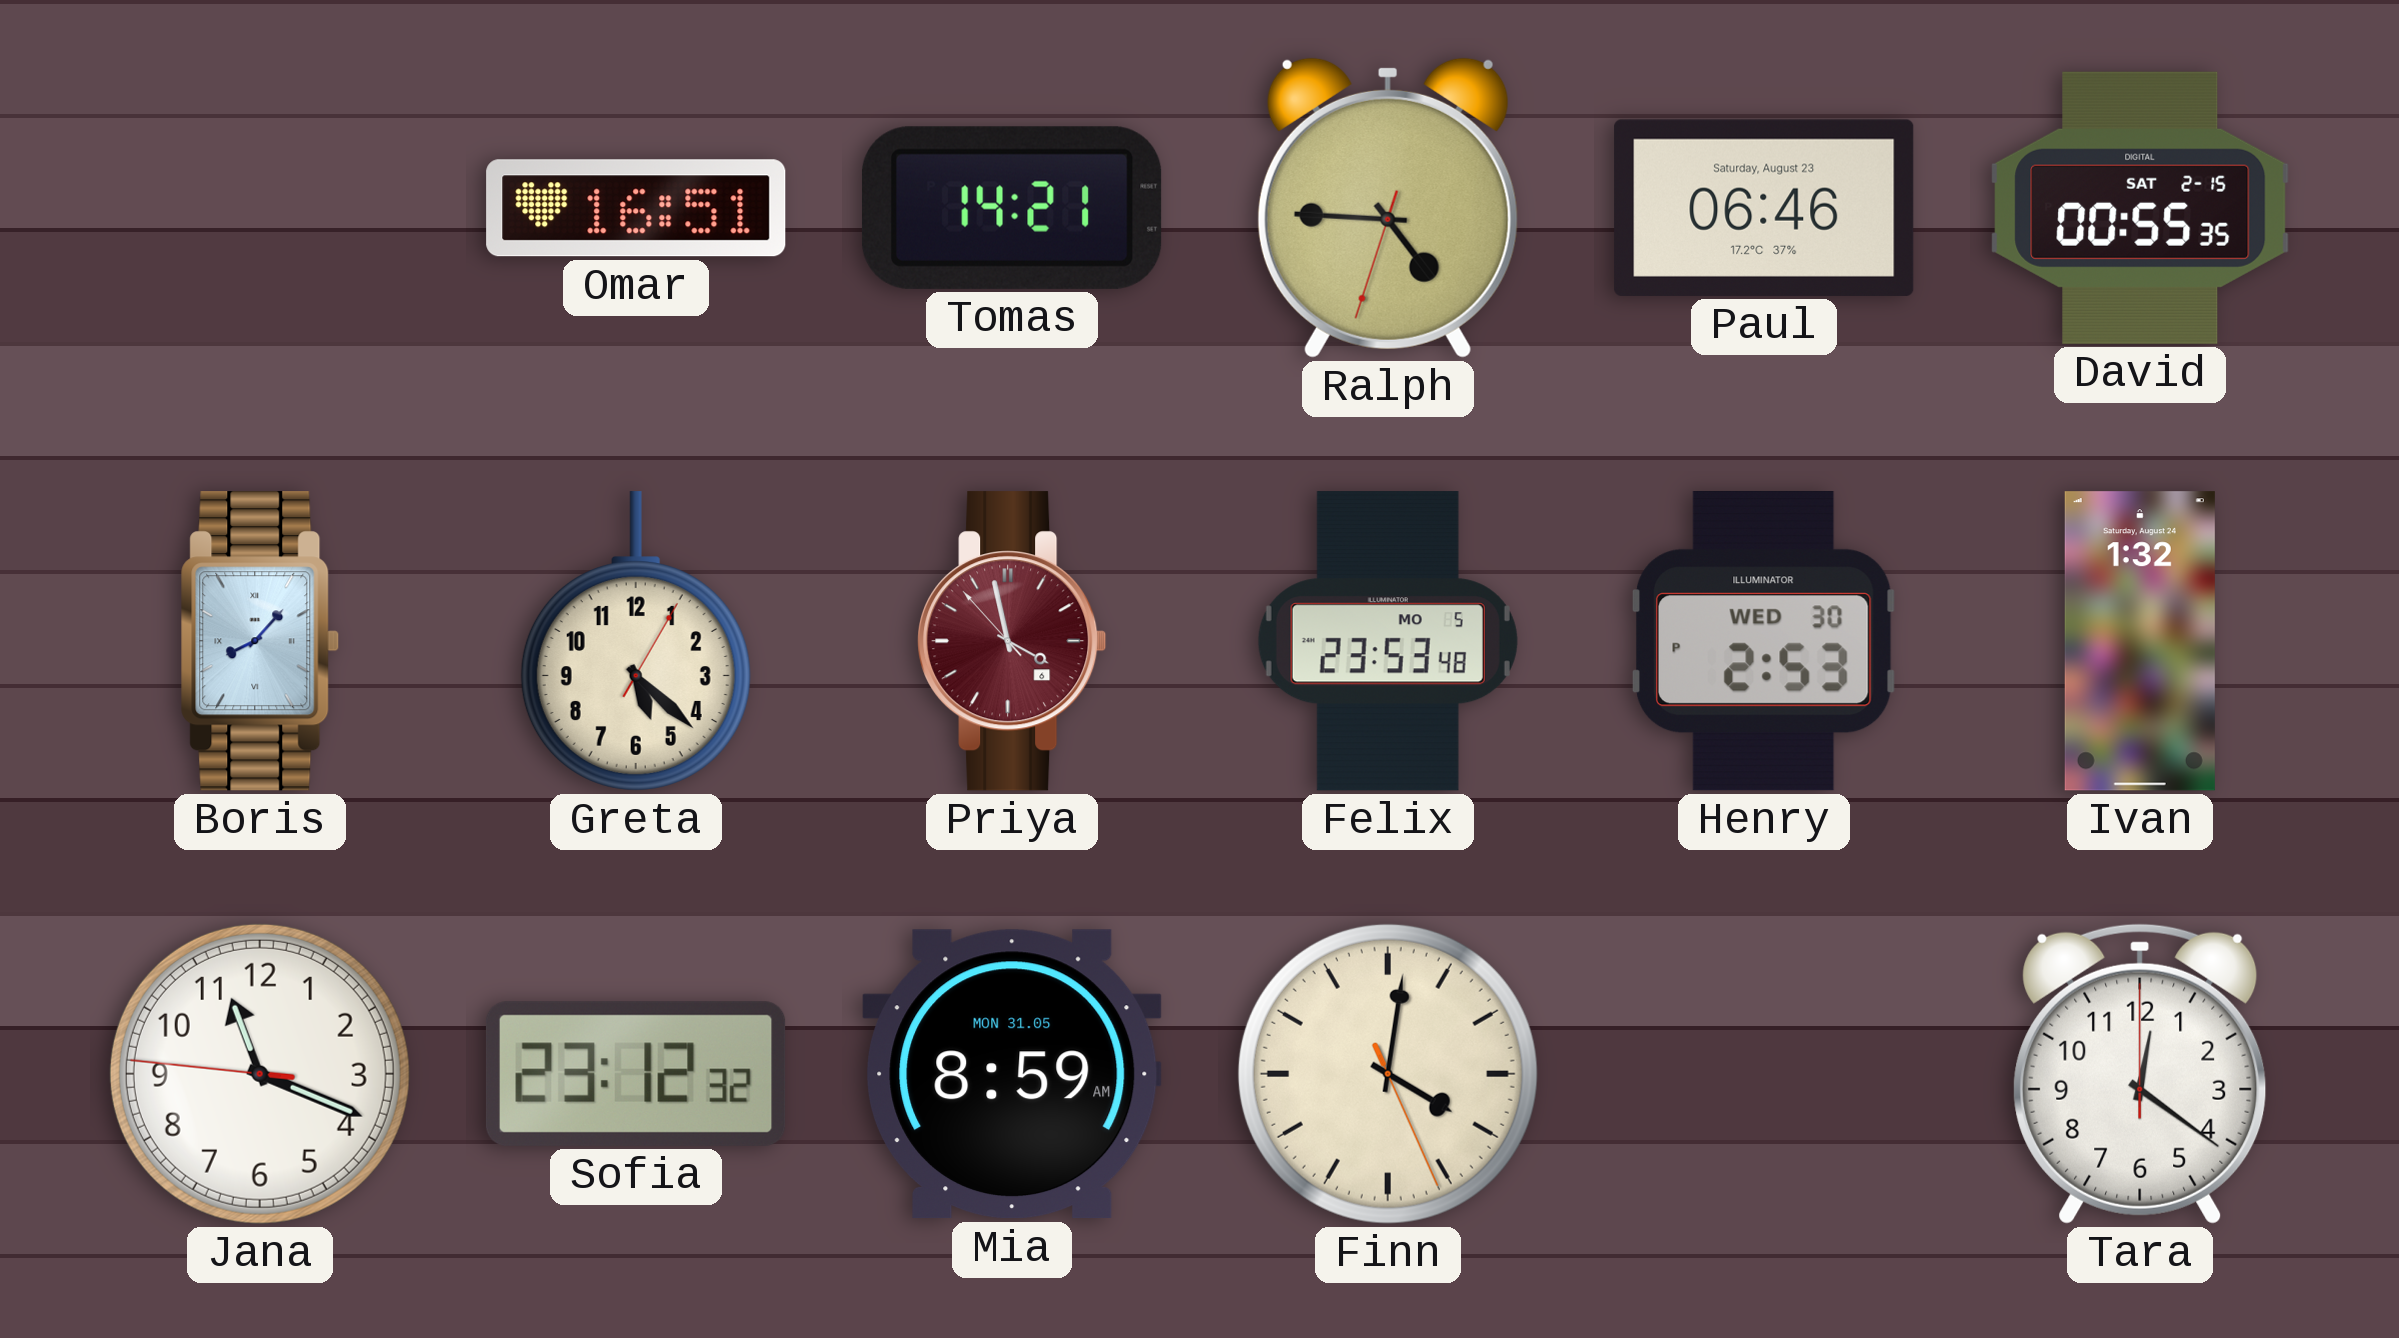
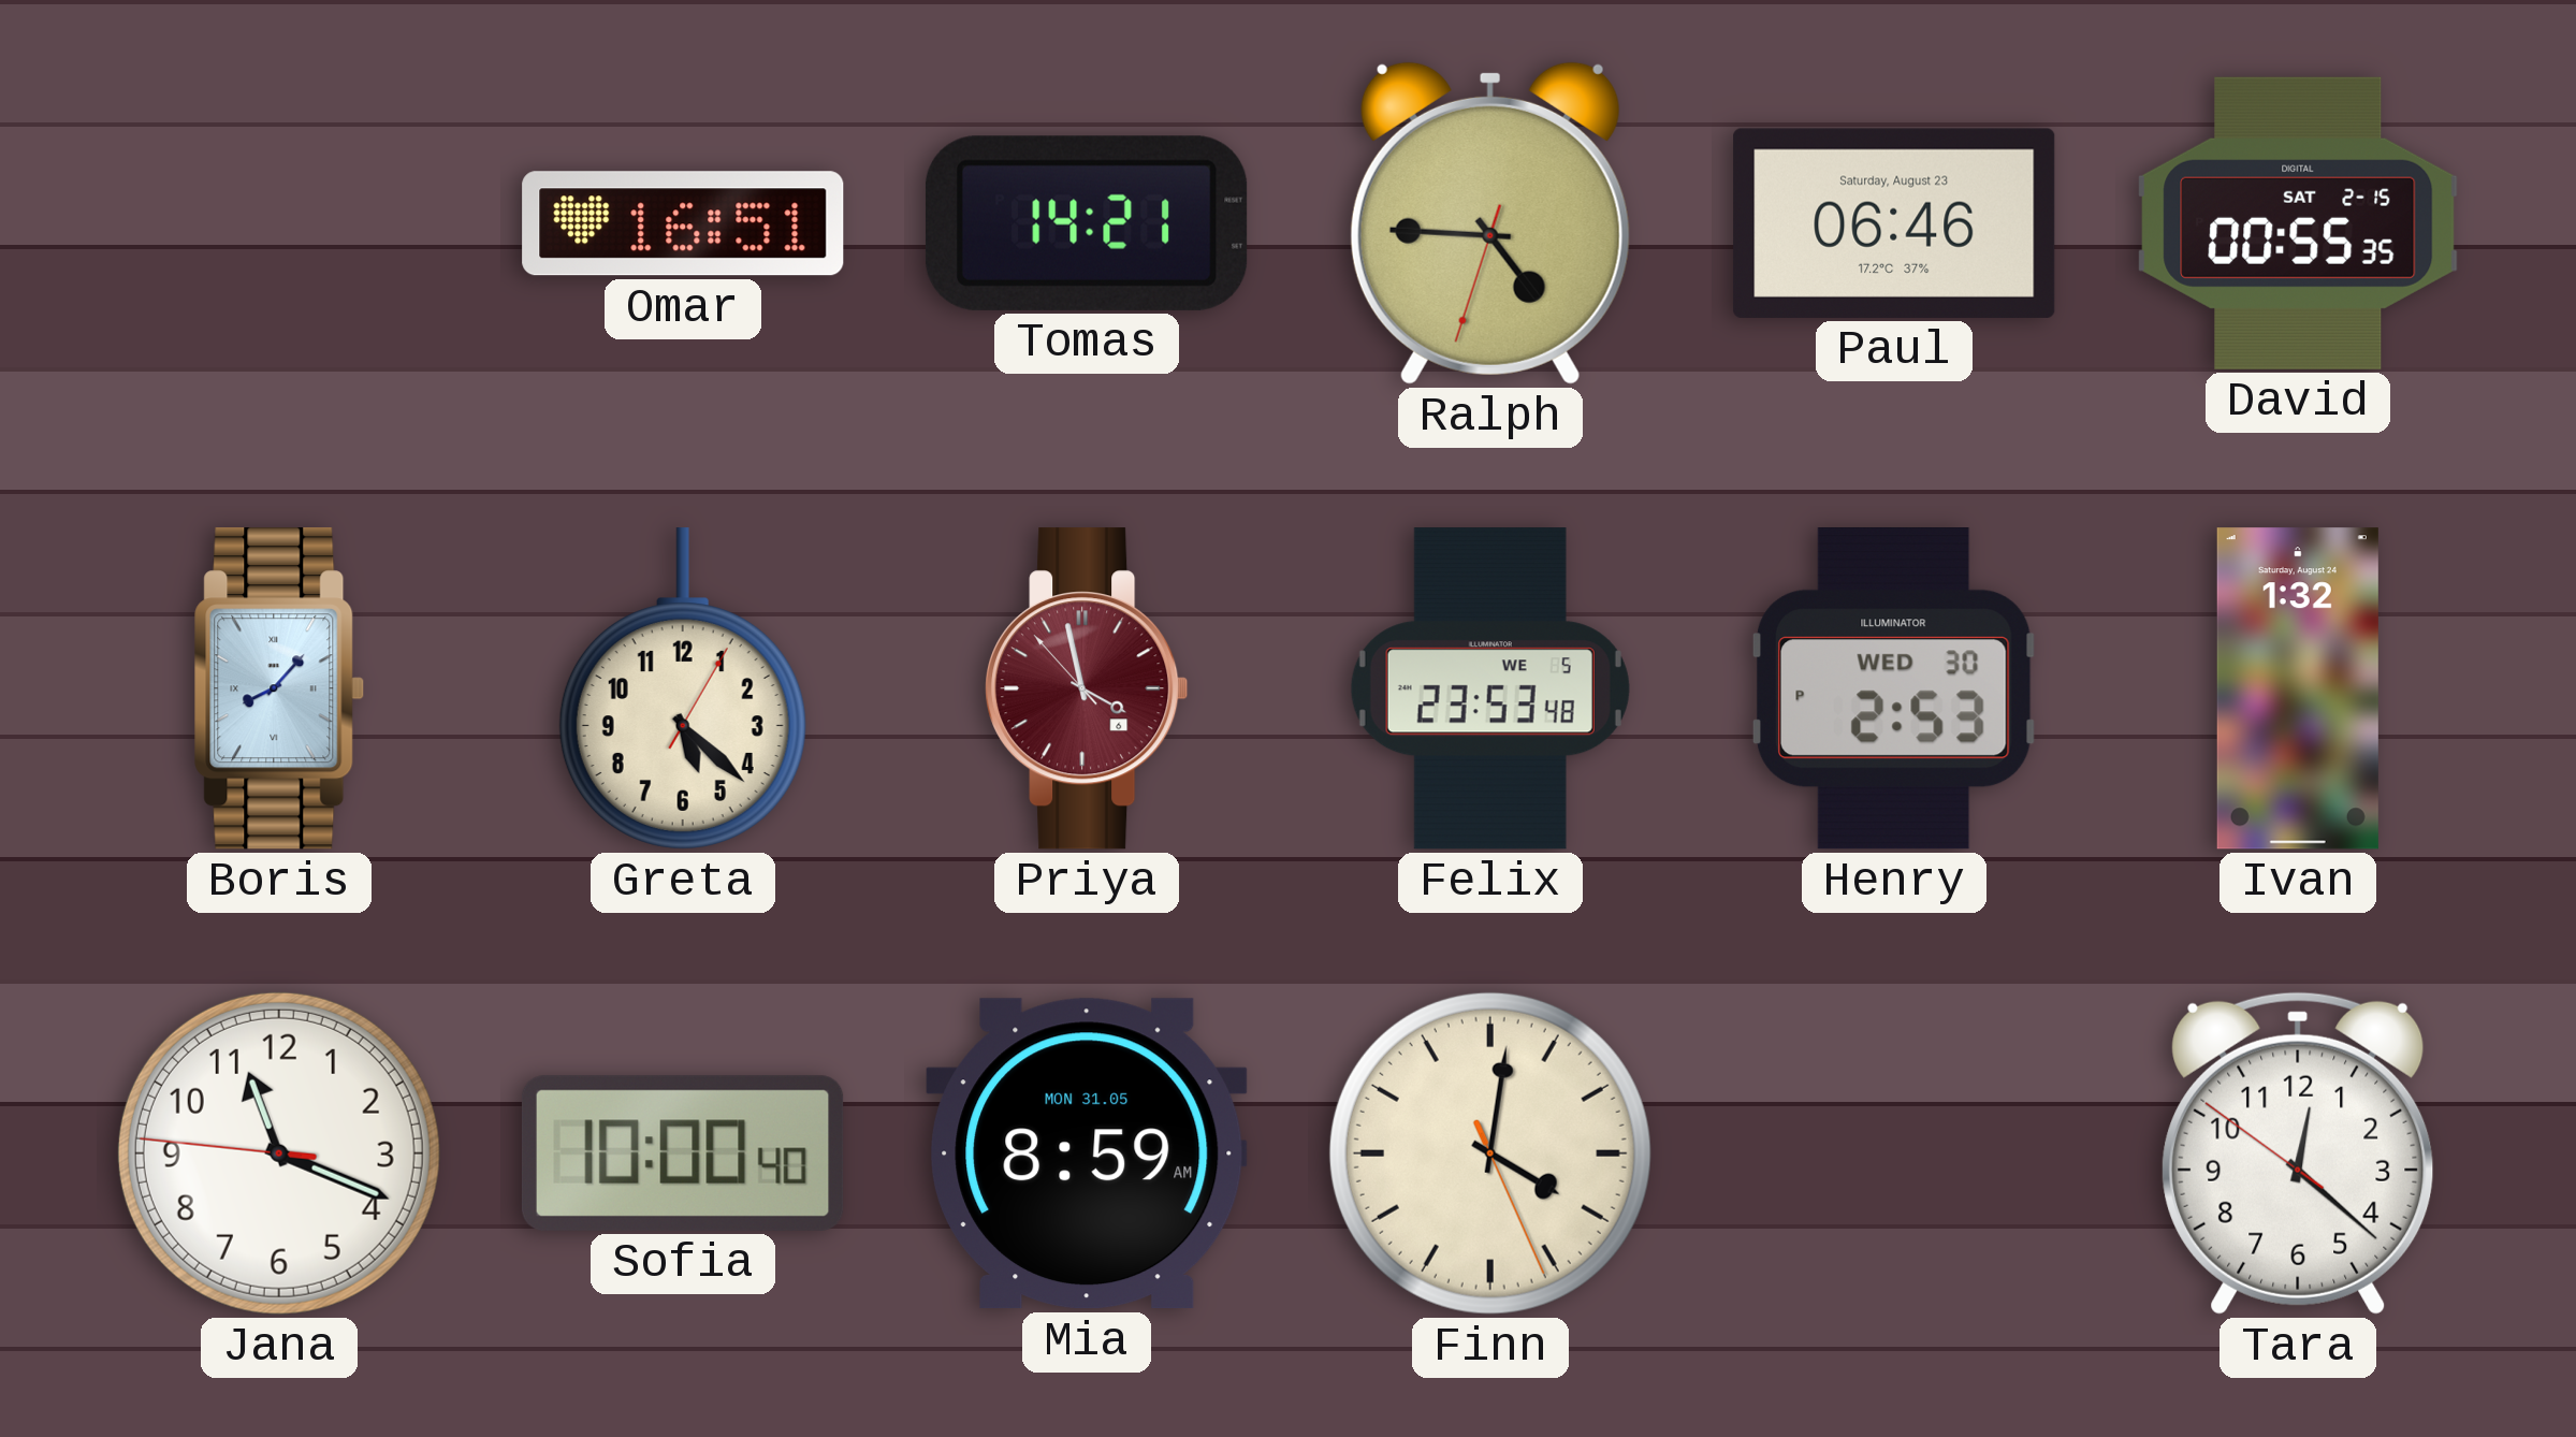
Felix date: MO 5 -> WE 5
Sofia: 23:12 -> 10:00
Tara: 12:21:00 -> 12:21:51
